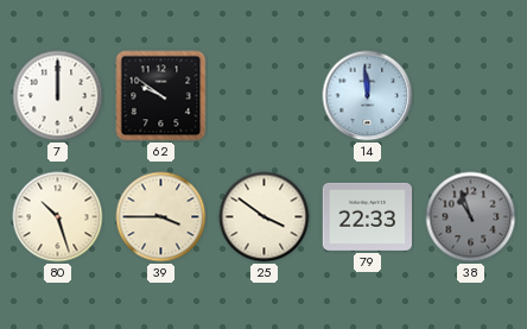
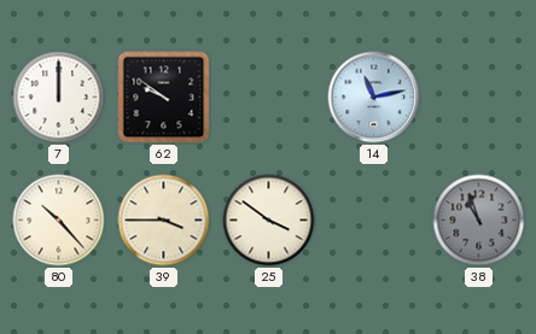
14: 11:59 -> 11:13
80: 10:27 -> 10:23
79: 22:33 -> none
